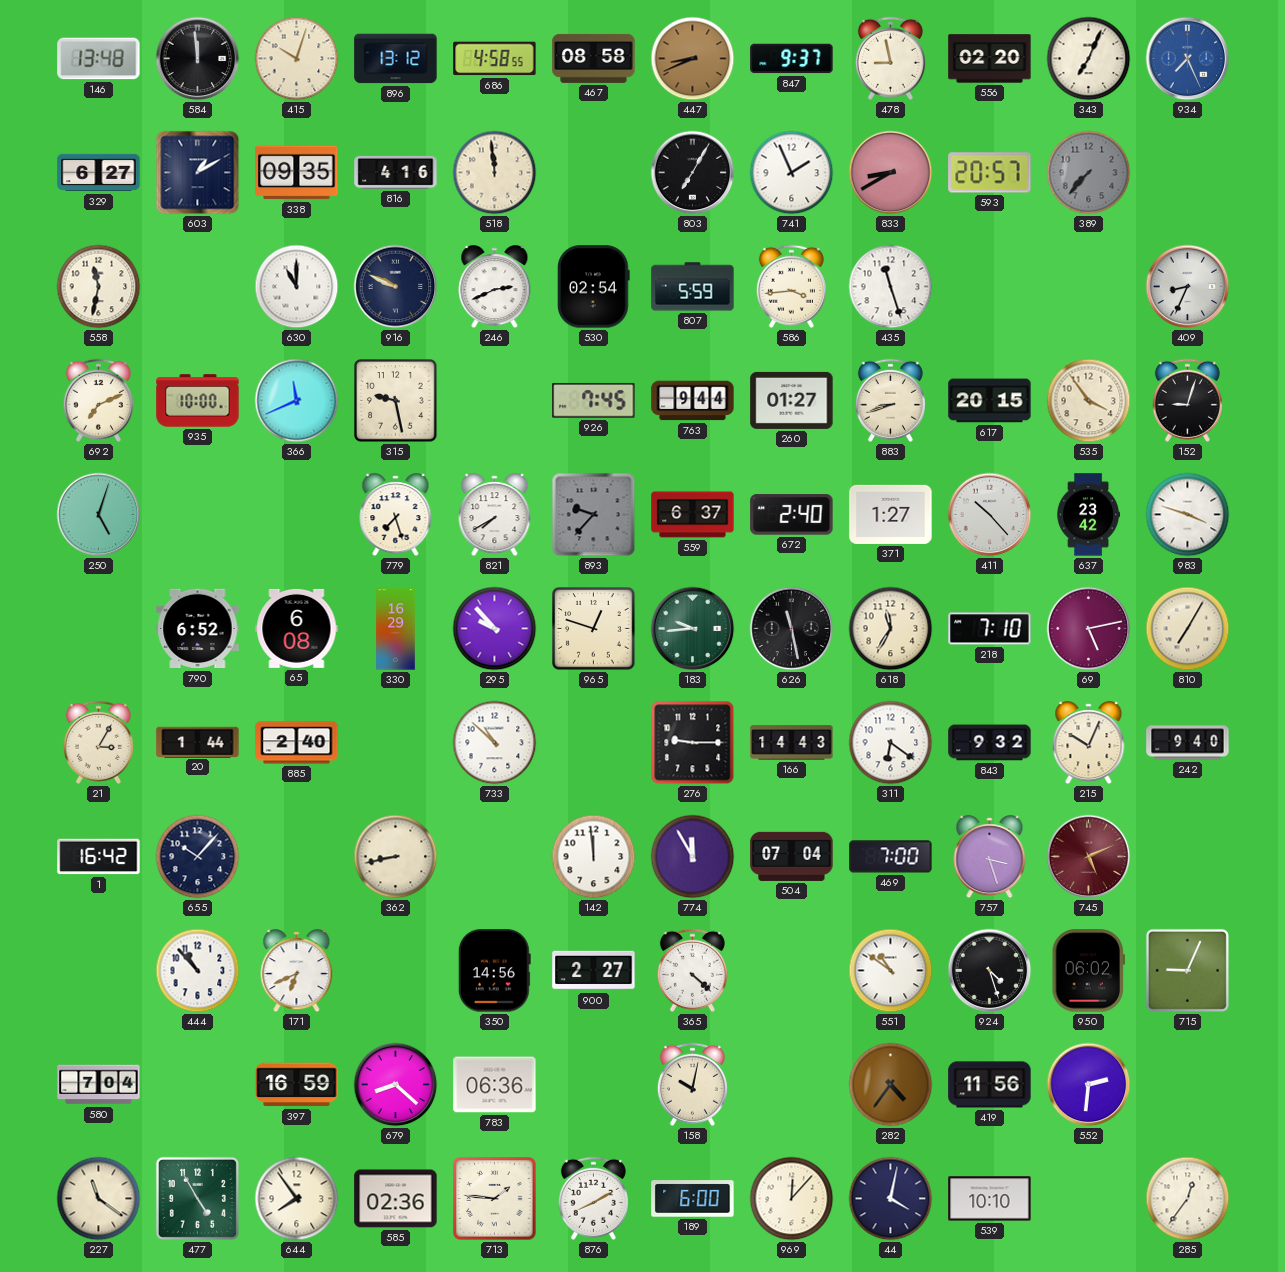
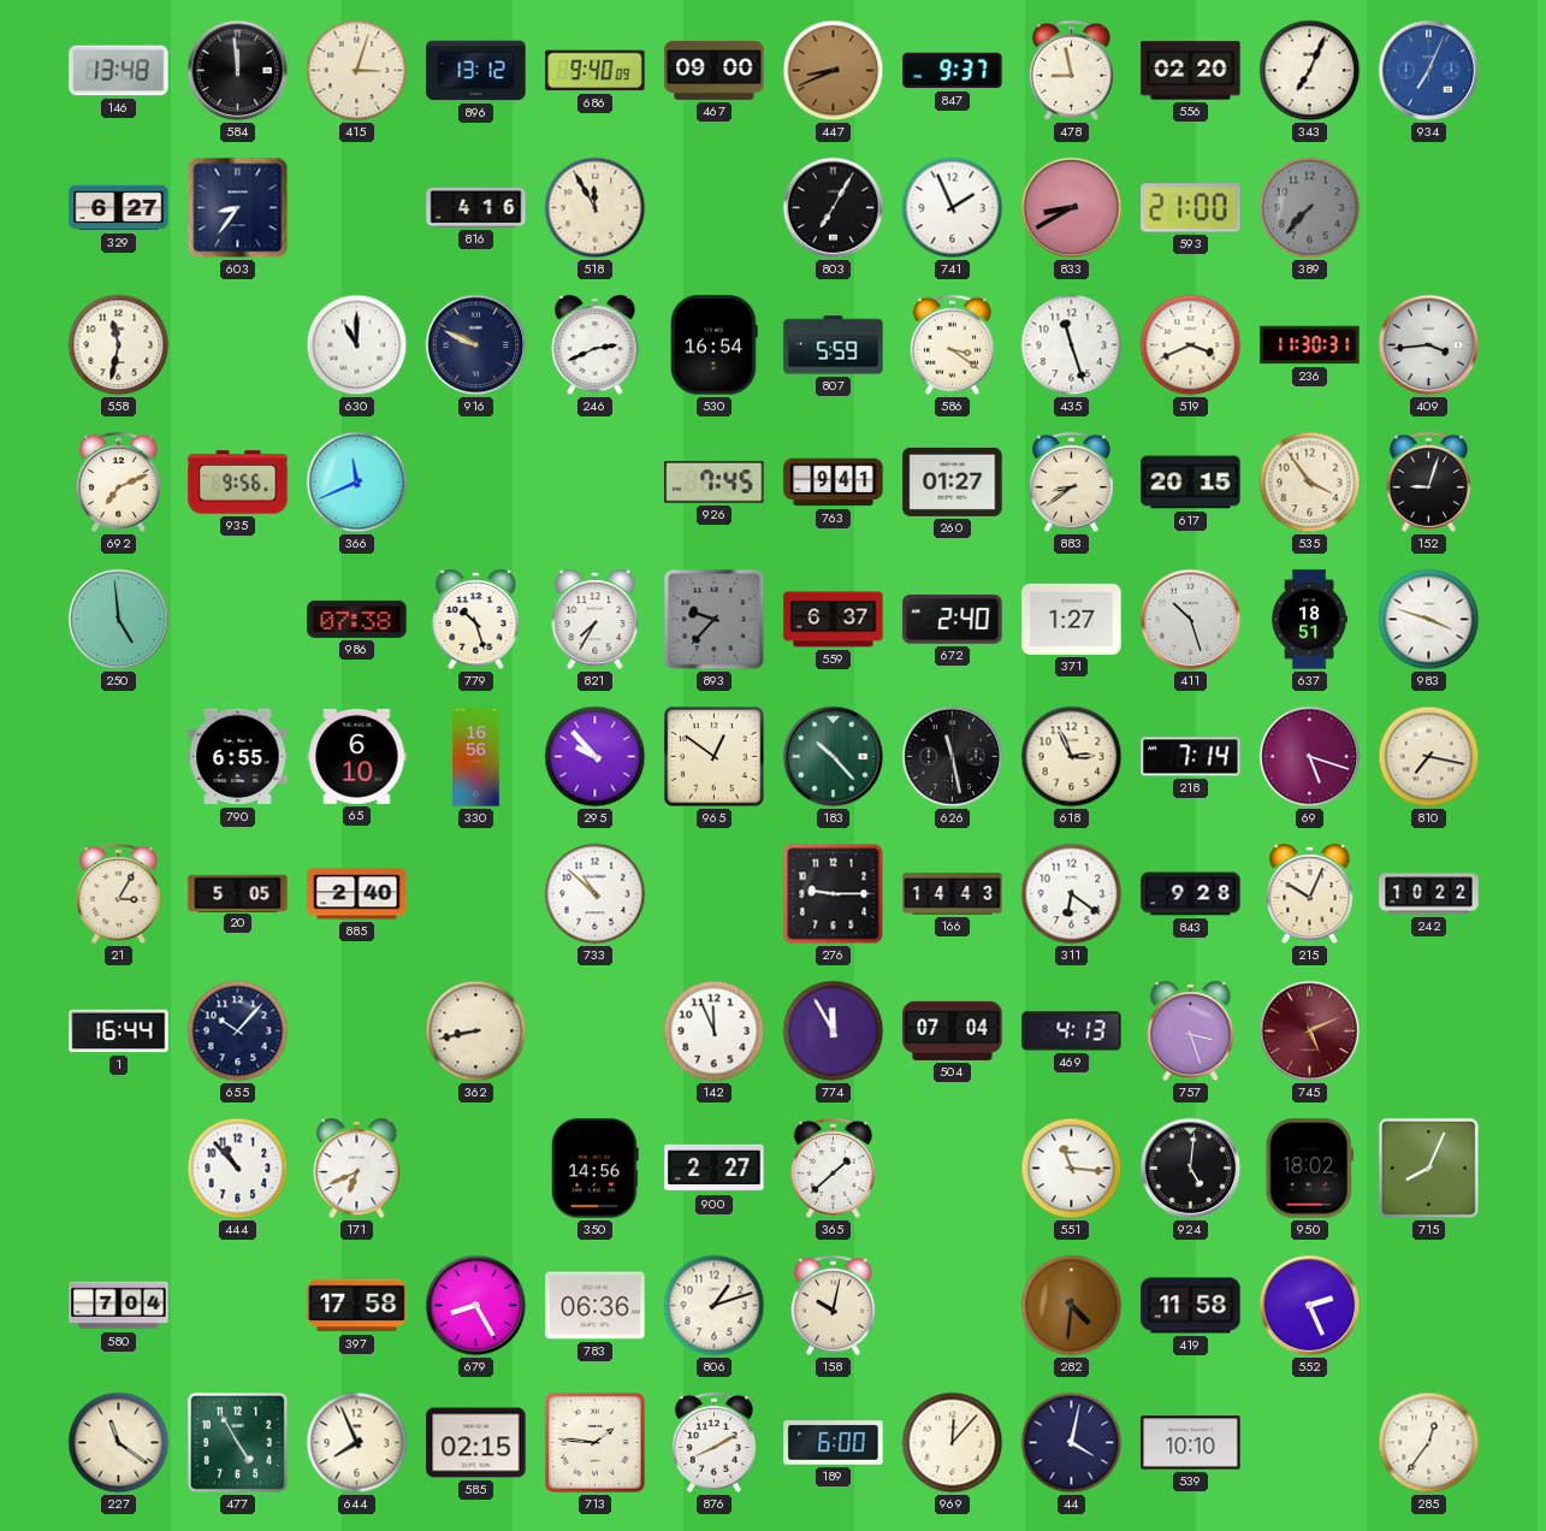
415: 10:03 -> 3:03
686: 4:58 -> 9:40
467: 08:58 -> 09:00
934: 7:26 -> 7:04
603: 1:10 -> 8:36
338: 09:35 -> none
518: 11:59 -> 11:55
593: 20:57 -> 21:00
530: 02:54 -> 16:54
586: 3:44 -> 3:21
519: none -> 3:41
236: none -> 11:30
409: 8:34 -> 3:44
935: 10:00 -> 9:56
315: 9:28 -> none
763: 9:44 -> 9:41
883: 8:42 -> 8:39
250: 5:03 -> 4:59
986: none -> 07:38
779: 7:27 -> 10:27
821: 7:40 -> 7:35
411: 10:23 -> 10:27
637: 23:42 -> 18:51
790: 6:52 -> 6:55
65: 6:08 -> 6:10
330: 16:29 -> 16:56
965: 12:48 -> 12:51
183: 9:44 -> 10:23
618: 11:35 -> 2:56
218: 7:10 -> 7:14
69: 5:13 -> 5:18
810: 7:05 -> 7:17
20: 1:44 -> 5:05
843: 9:32 -> 9:28
242: 9:40 -> 10:22
1: 16:42 -> 16:44
142: 11:59 -> 11:56
469: 7:00 -> 4:13
365: 4:22 -> 1:38
551: 10:51 -> 11:16
924: 4:27 -> 5:01
950: 06:02 -> 18:02
715: 9:04 -> 8:04
397: 16:59 -> 17:58
679: 8:22 -> 8:25
806: none -> 1:12
282: 4:36 -> 4:31
419: 11:56 -> 11:58
552: 2:31 -> 2:26
644: 7:54 -> 7:56
585: 02:36 -> 02:15
